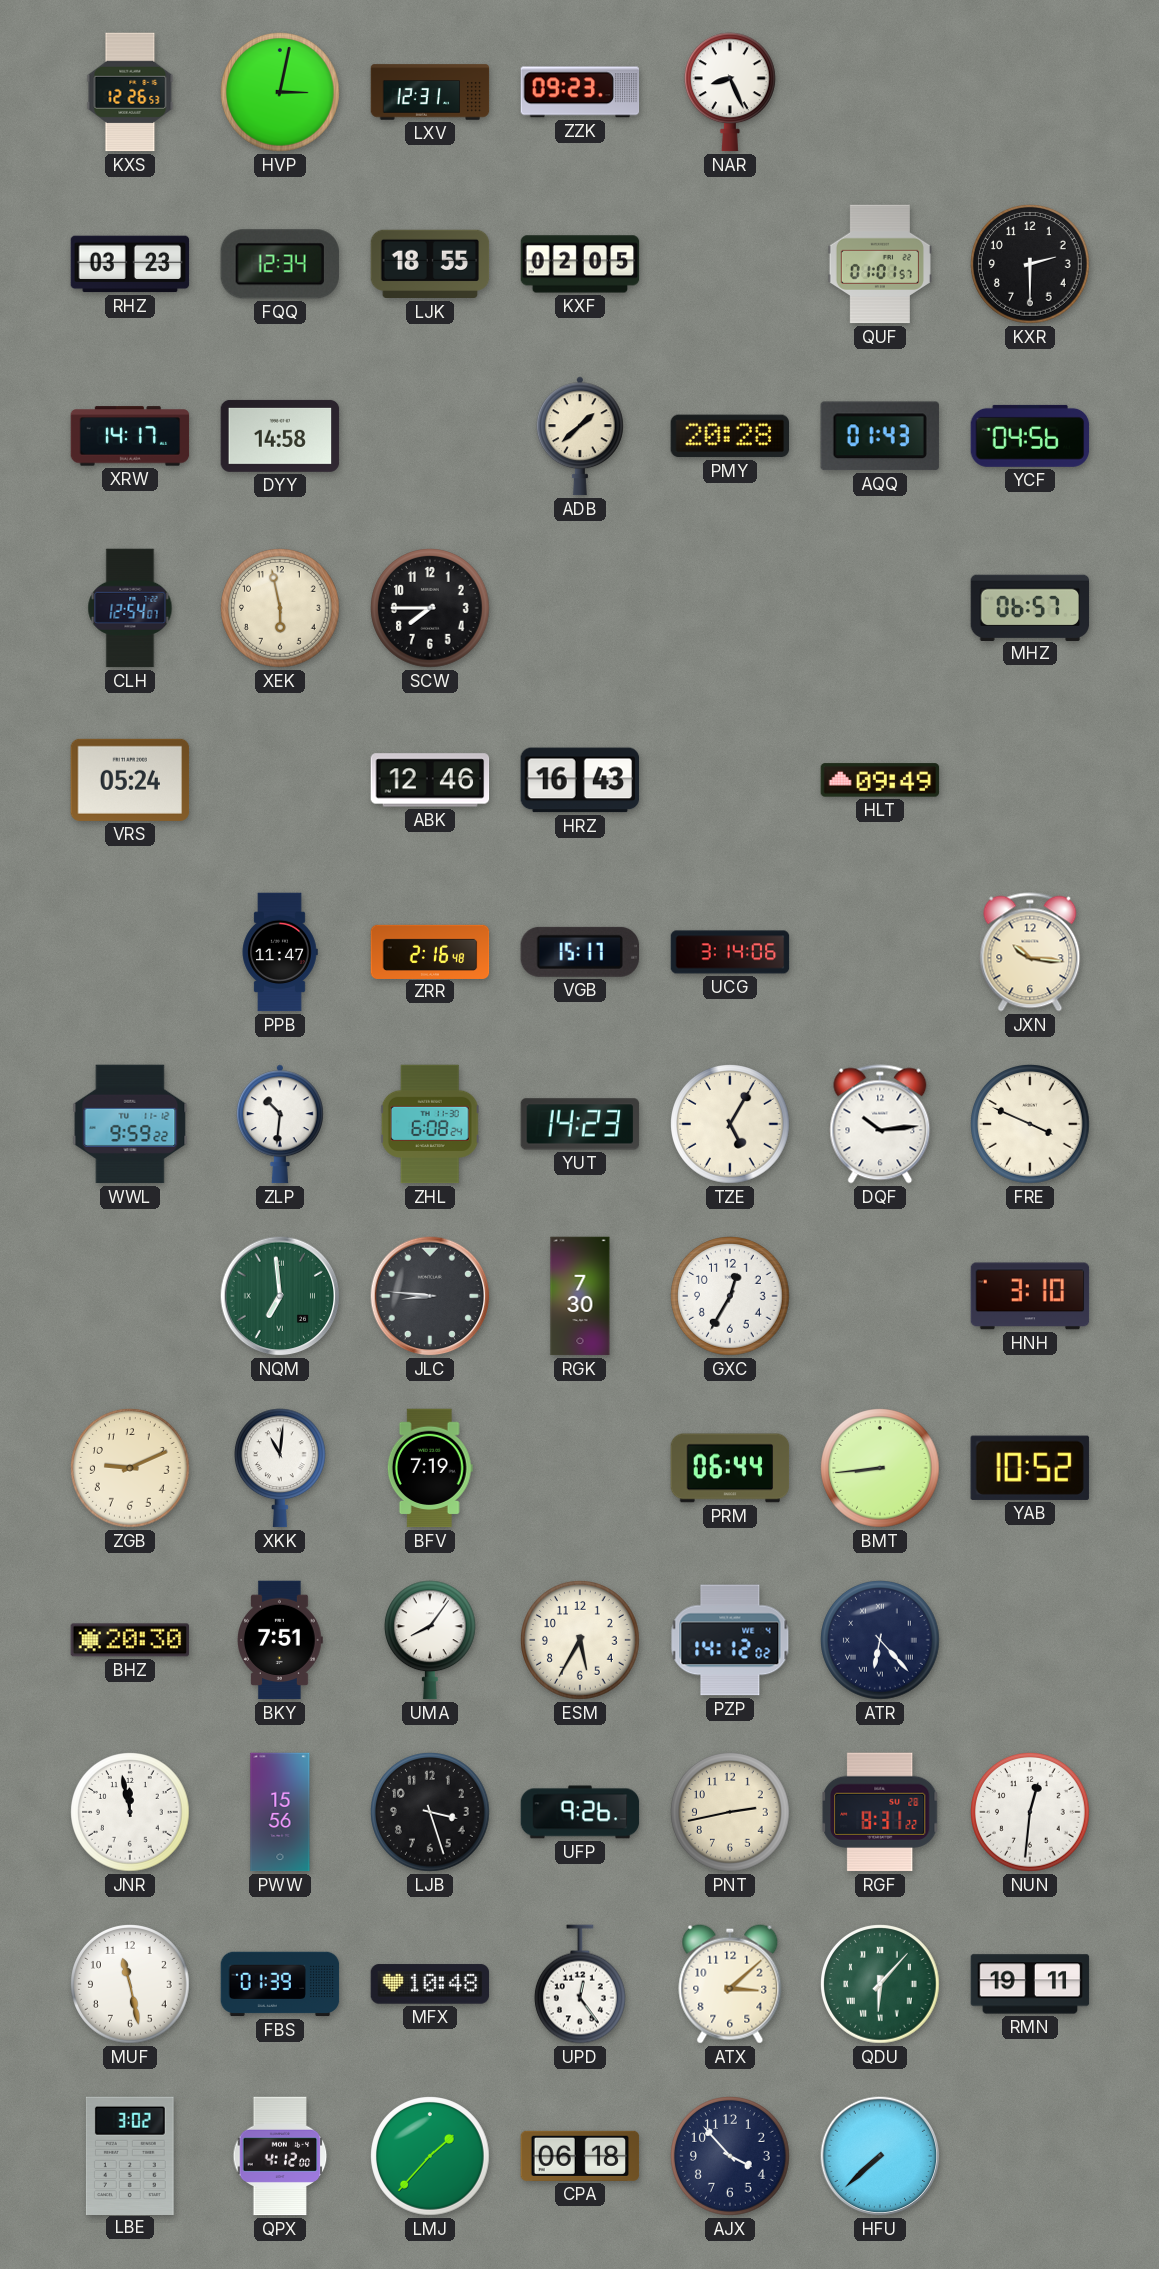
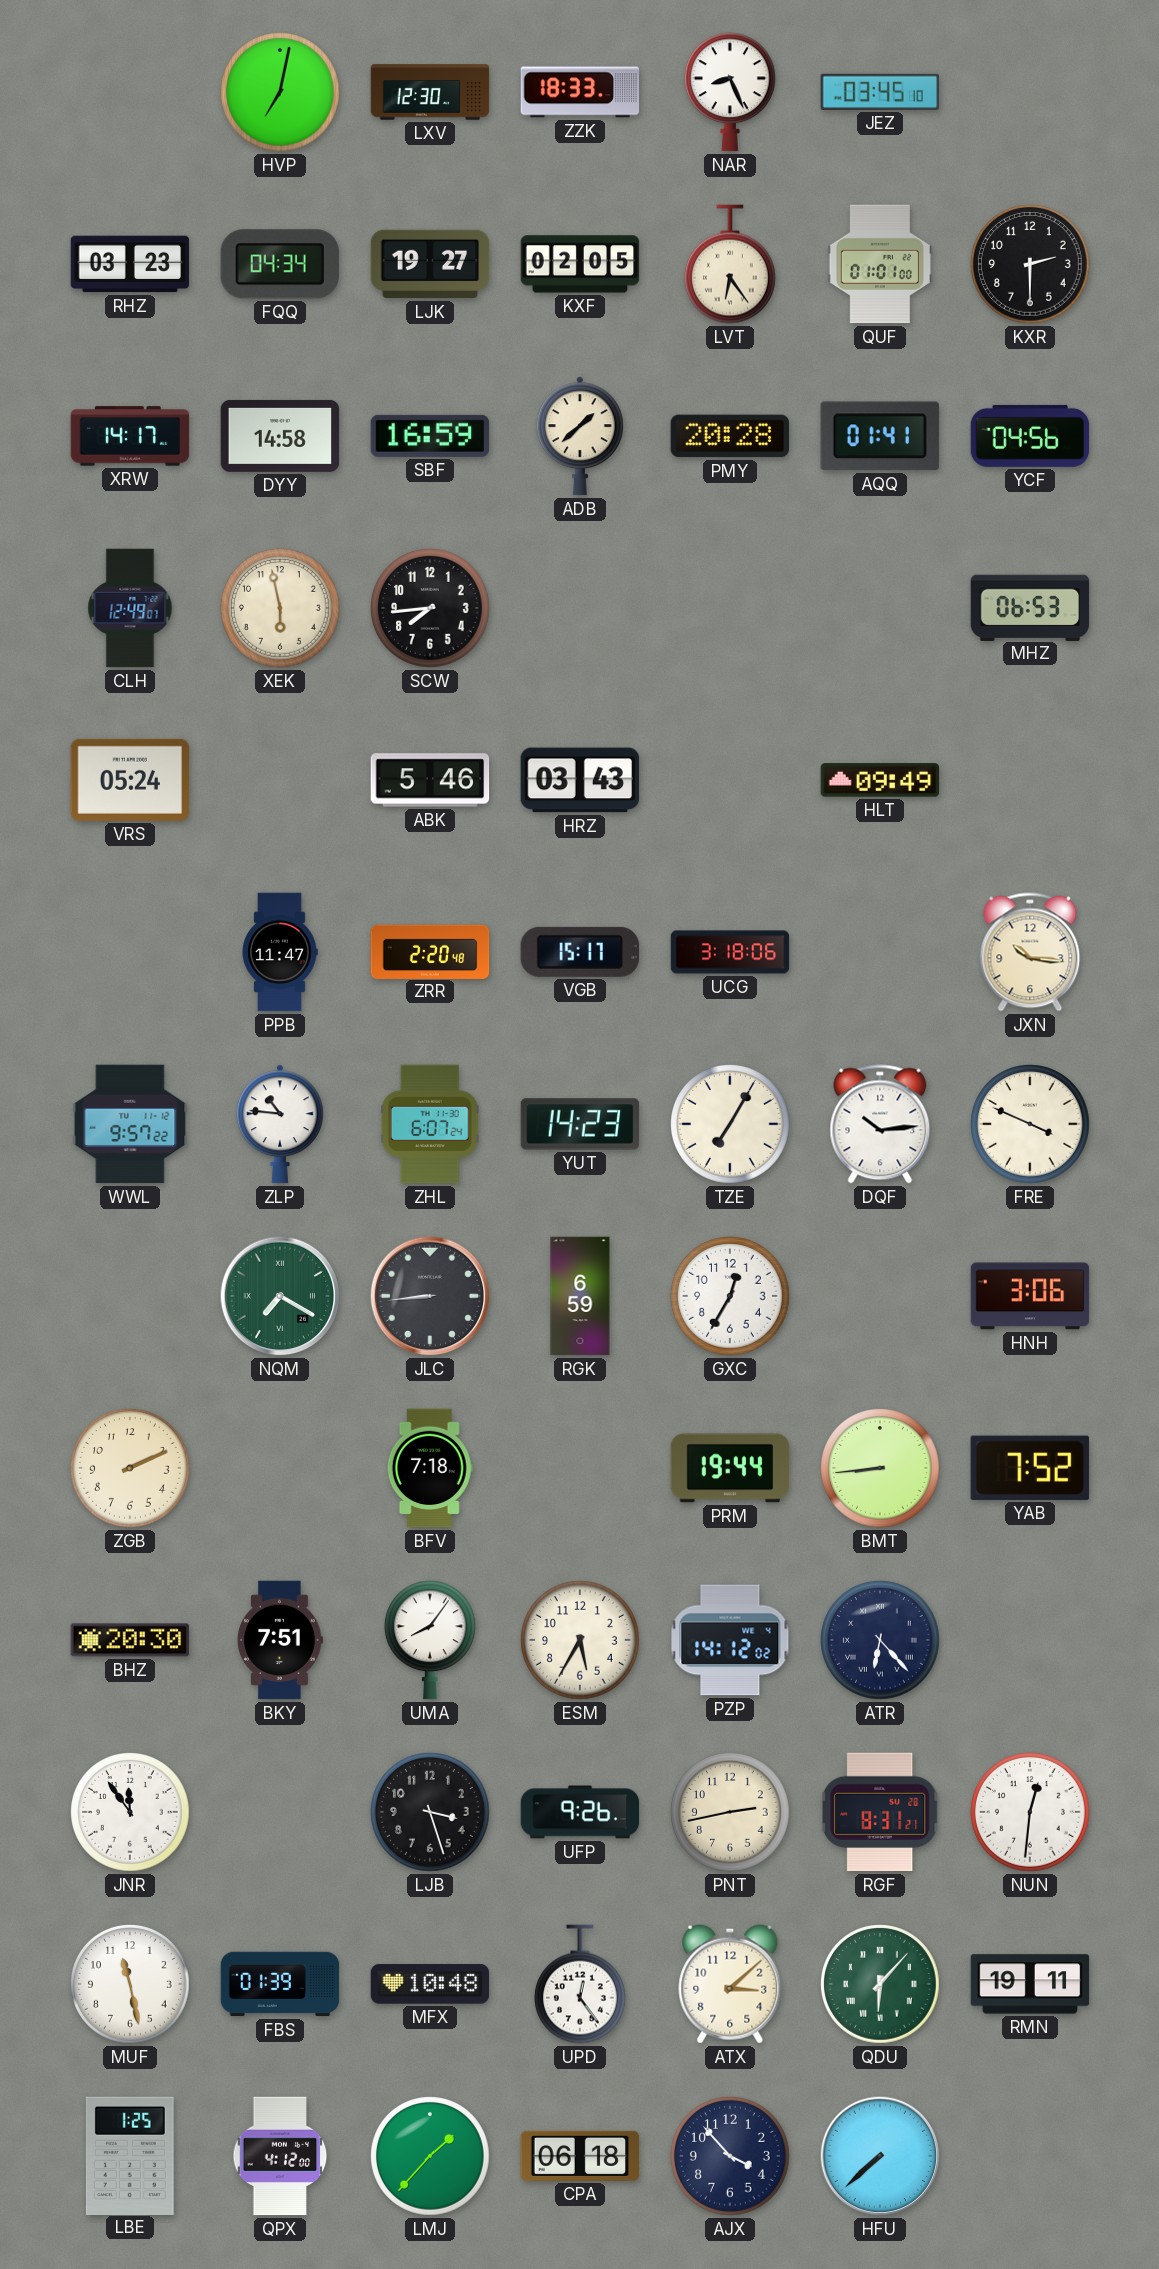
KXS: 12:26 -> none
HVP: 3:02 -> 7:02
LXV: 12:31 -> 12:30
ZZK: 09:23 -> 18:33
JEZ: none -> 03:45
FQQ: 12:34 -> 04:34
LJK: 18:55 -> 19:27
LVT: none -> 6:24
QUF: 01:01:57 -> 01:01:00
SBF: none -> 16:59
AQQ: 01:43 -> 01:41
CLH: 12:54 -> 12:49
SCW: 7:45 -> 7:44
MHZ: 06:57 -> 06:53
ABK: 12:46 -> 5:46
HRZ: 16:43 -> 03:43
ZRR: 2:16 -> 2:20
UCG: 3:14 -> 3:18
WWL: 9:59 -> 9:57
ZLP: 10:31 -> 10:46
ZHL: 6:08 -> 6:07
TZE: 5:05 -> 7:05
NQM: 6:59 -> 7:20
JLC: 8:46 -> 8:44
RGK: 7:30 -> 6:59
HNH: 3:10 -> 3:06
ZGB: 9:11 -> 2:11
XKK: 11:01 -> none
BFV: 7:19 -> 7:18
PRM: 06:44 -> 19:44
YAB: 10:52 -> 7:52
JNR: 11:58 -> 11:54
PWW: 15:56 -> none
RGF: 8:31:22 -> 8:31:21
LBE: 3:02 -> 1:25
